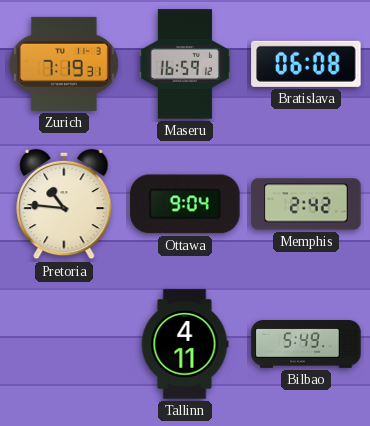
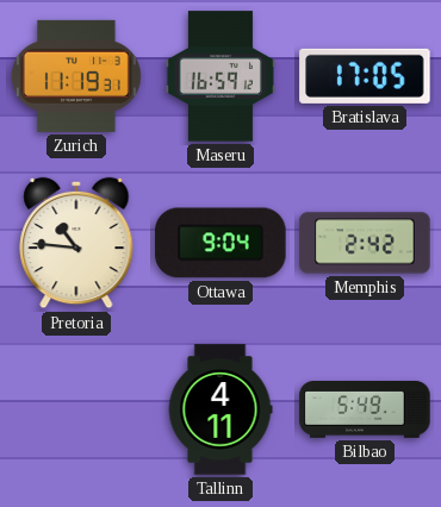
Zurich: 7:19 -> 11:19
Bratislava: 06:08 -> 17:05
